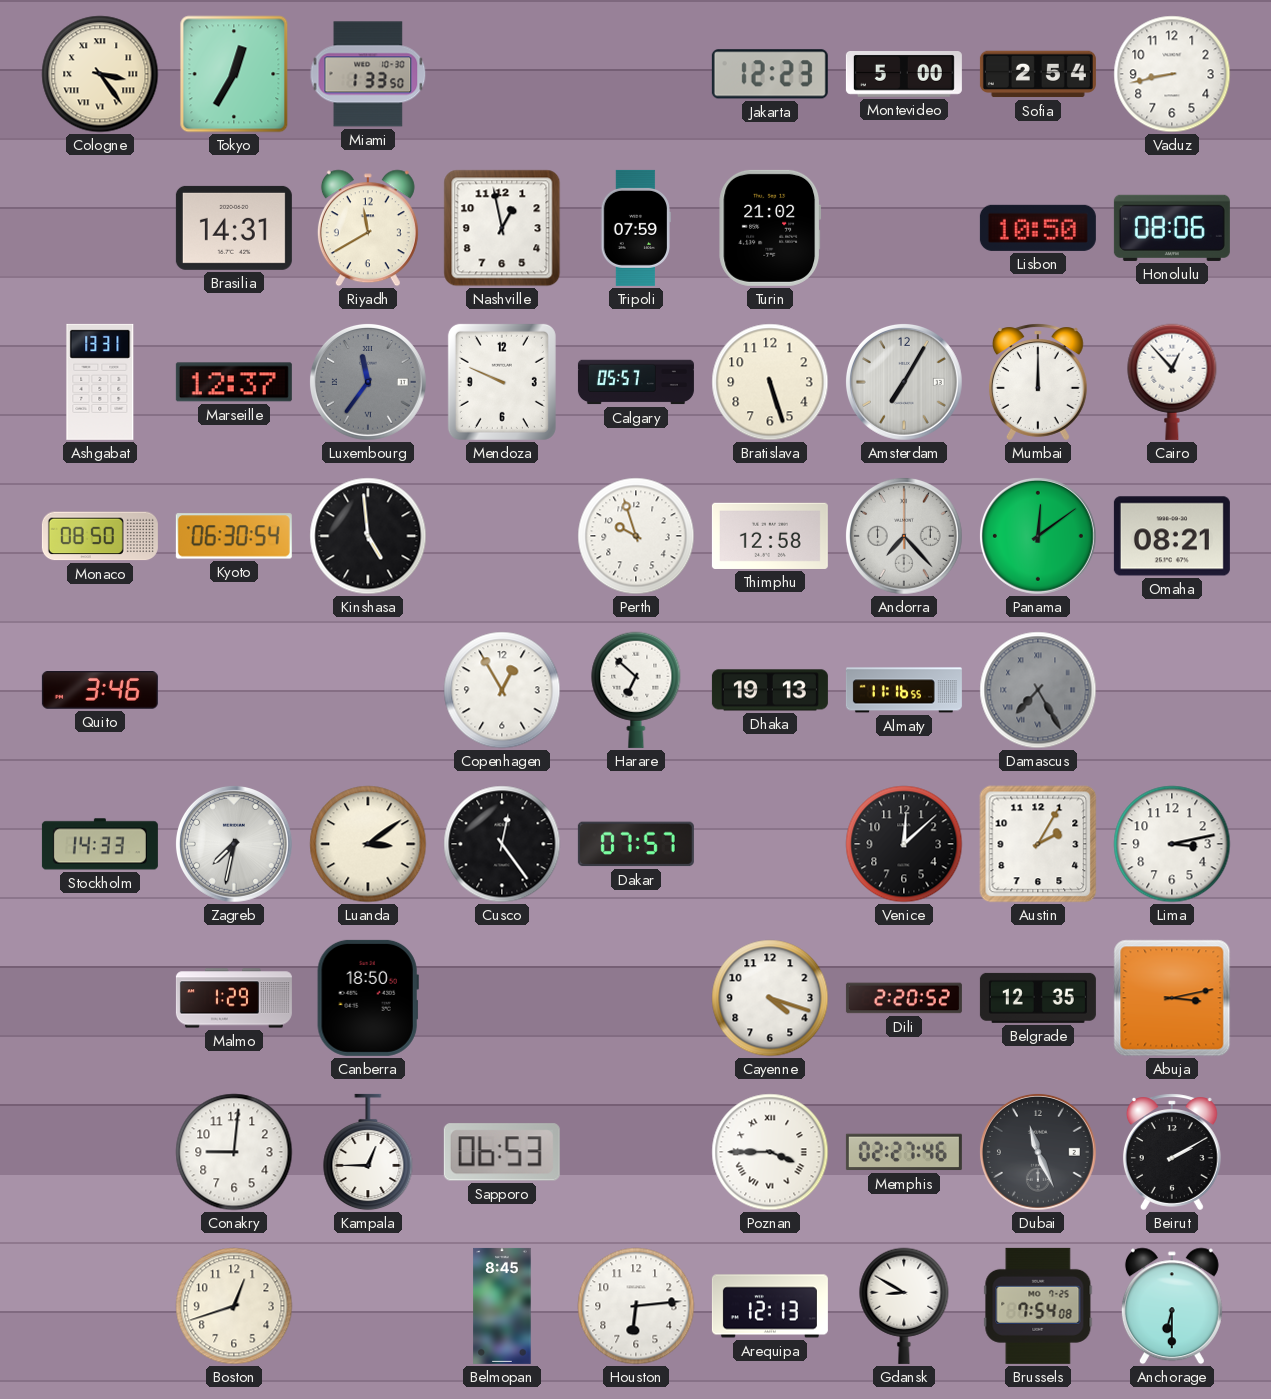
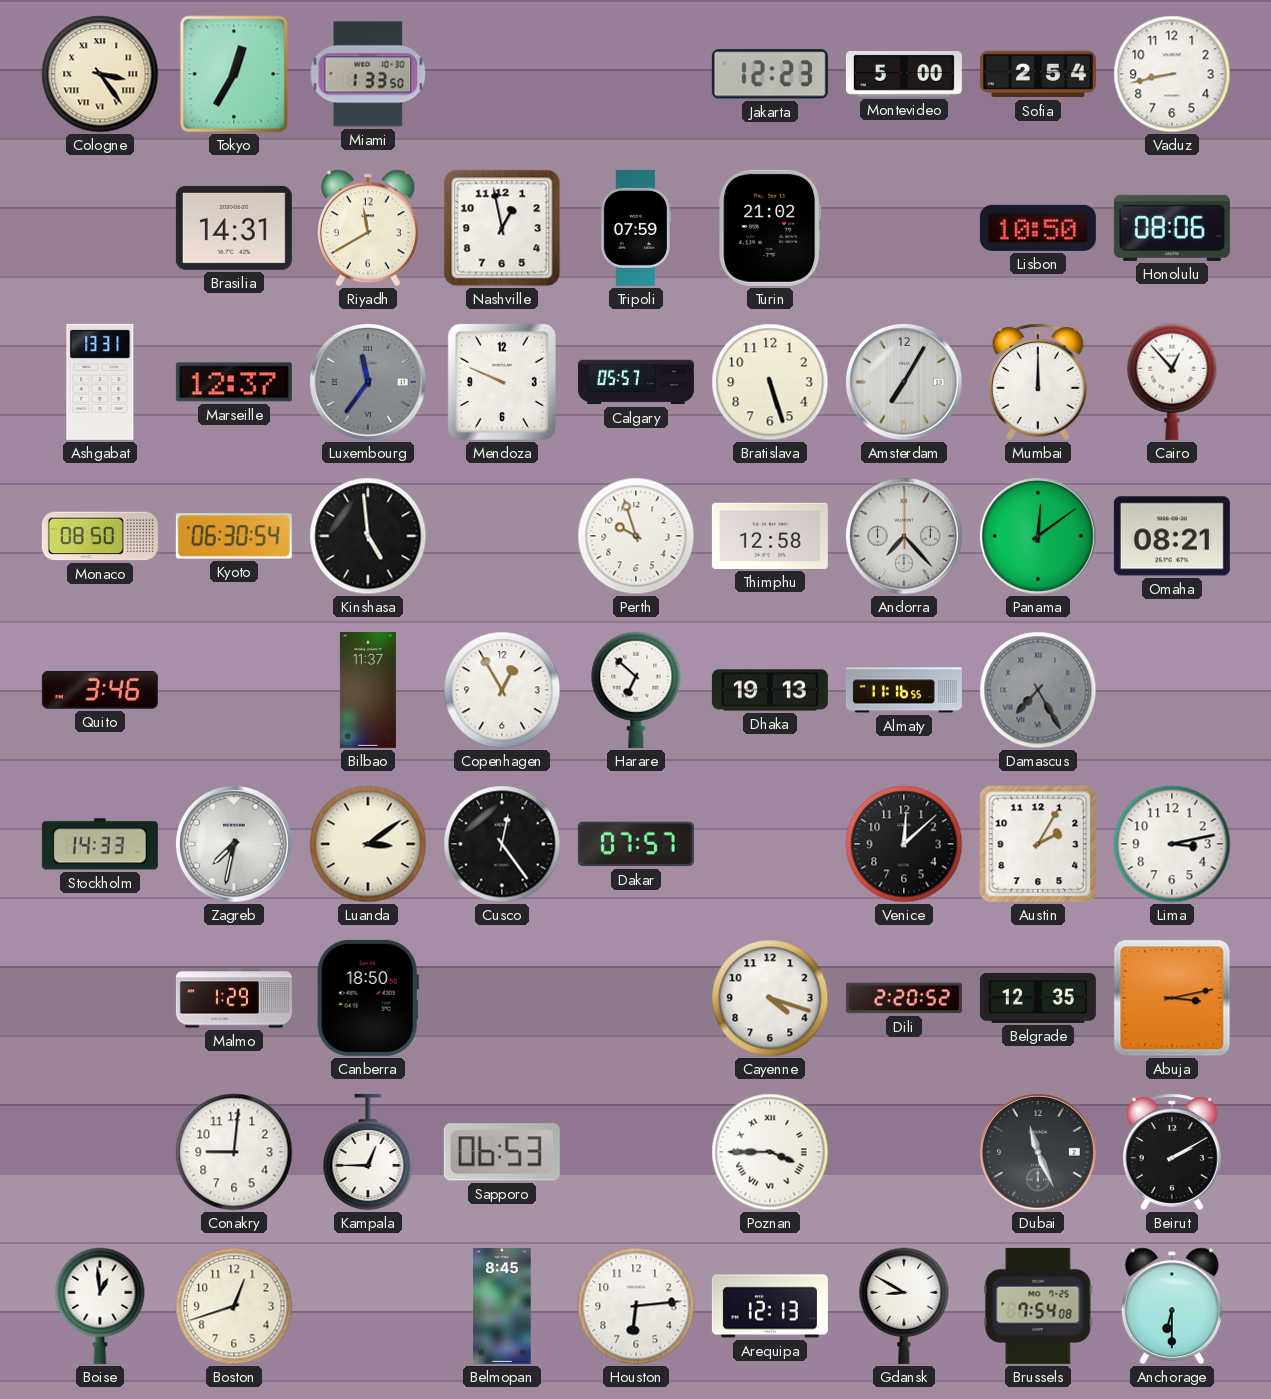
Bilbao: none -> 11:37
Memphis: 02:27 -> none
Boise: none -> 12:59
